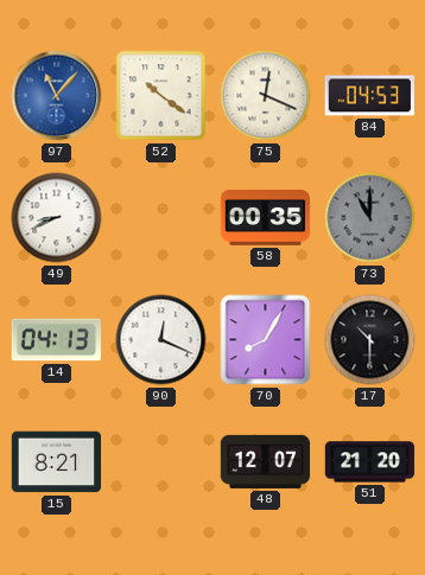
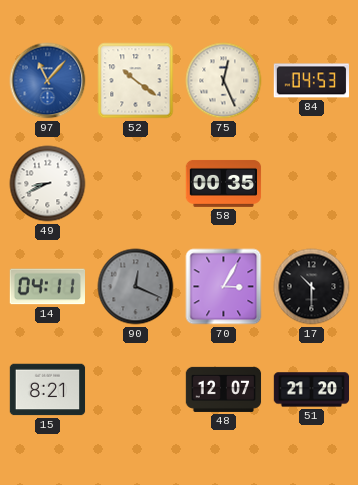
75: 12:19 -> 12:26
73: 11:00 -> none
14: 04:13 -> 04:11
90 dial: white -> grey
70: 8:05 -> 3:05
